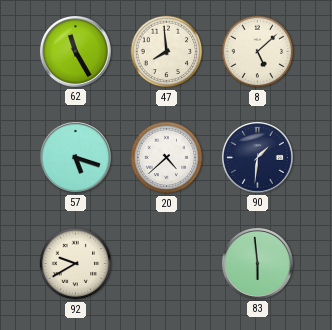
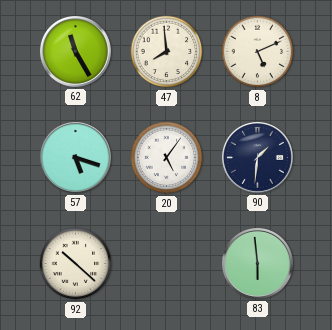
8: 5:08 -> 5:11
20: 4:38 -> 5:06
92: 9:40 -> 10:22
